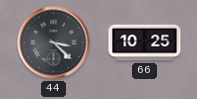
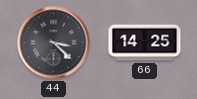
66: 10:25 -> 14:25
